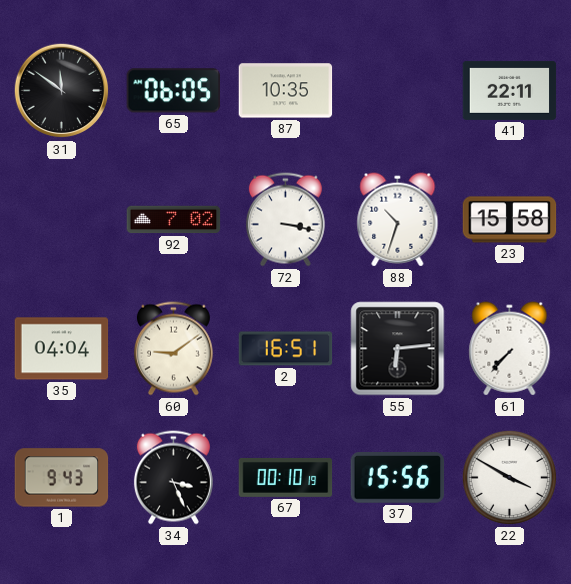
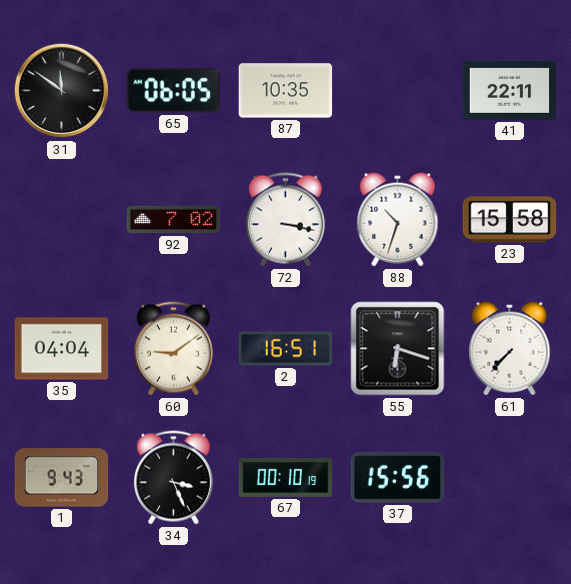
55: 6:14 -> 6:18
22: 3:50 -> none
